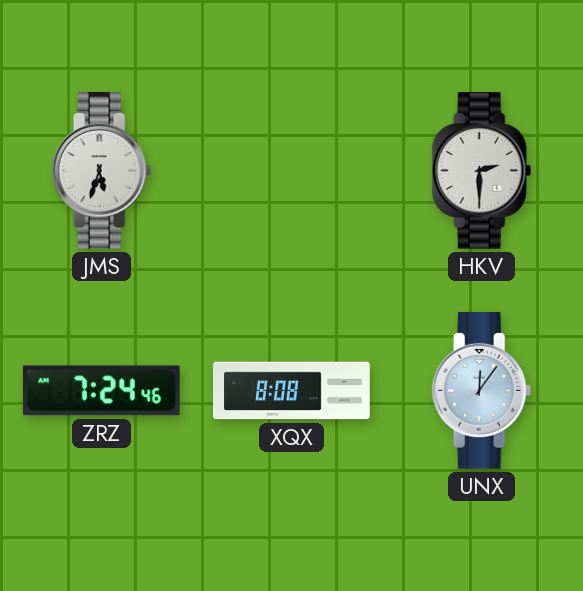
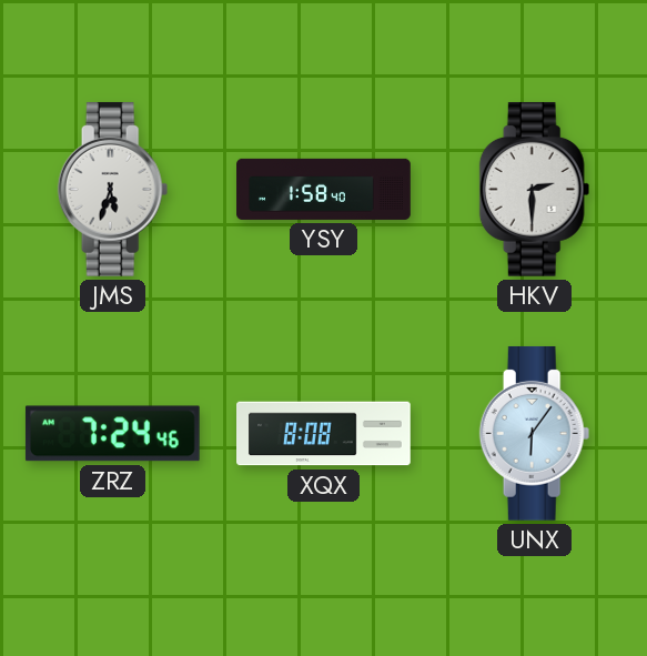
YSY: none -> 1:58
UNX: 12:06 -> 6:06
